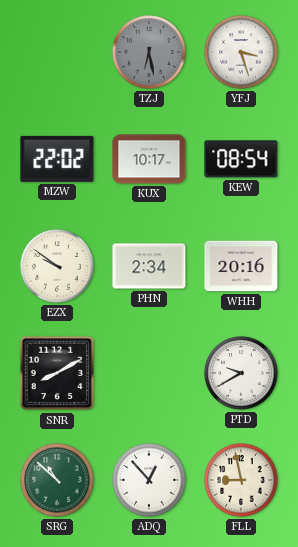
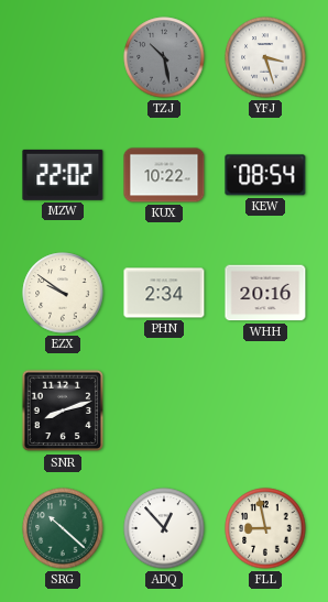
TZJ: 6:28 -> 10:28
KUX: 10:17 -> 10:22
SNR: 8:10 -> 8:12
PTD: 9:40 -> none
SRG: 10:52 -> 10:22
